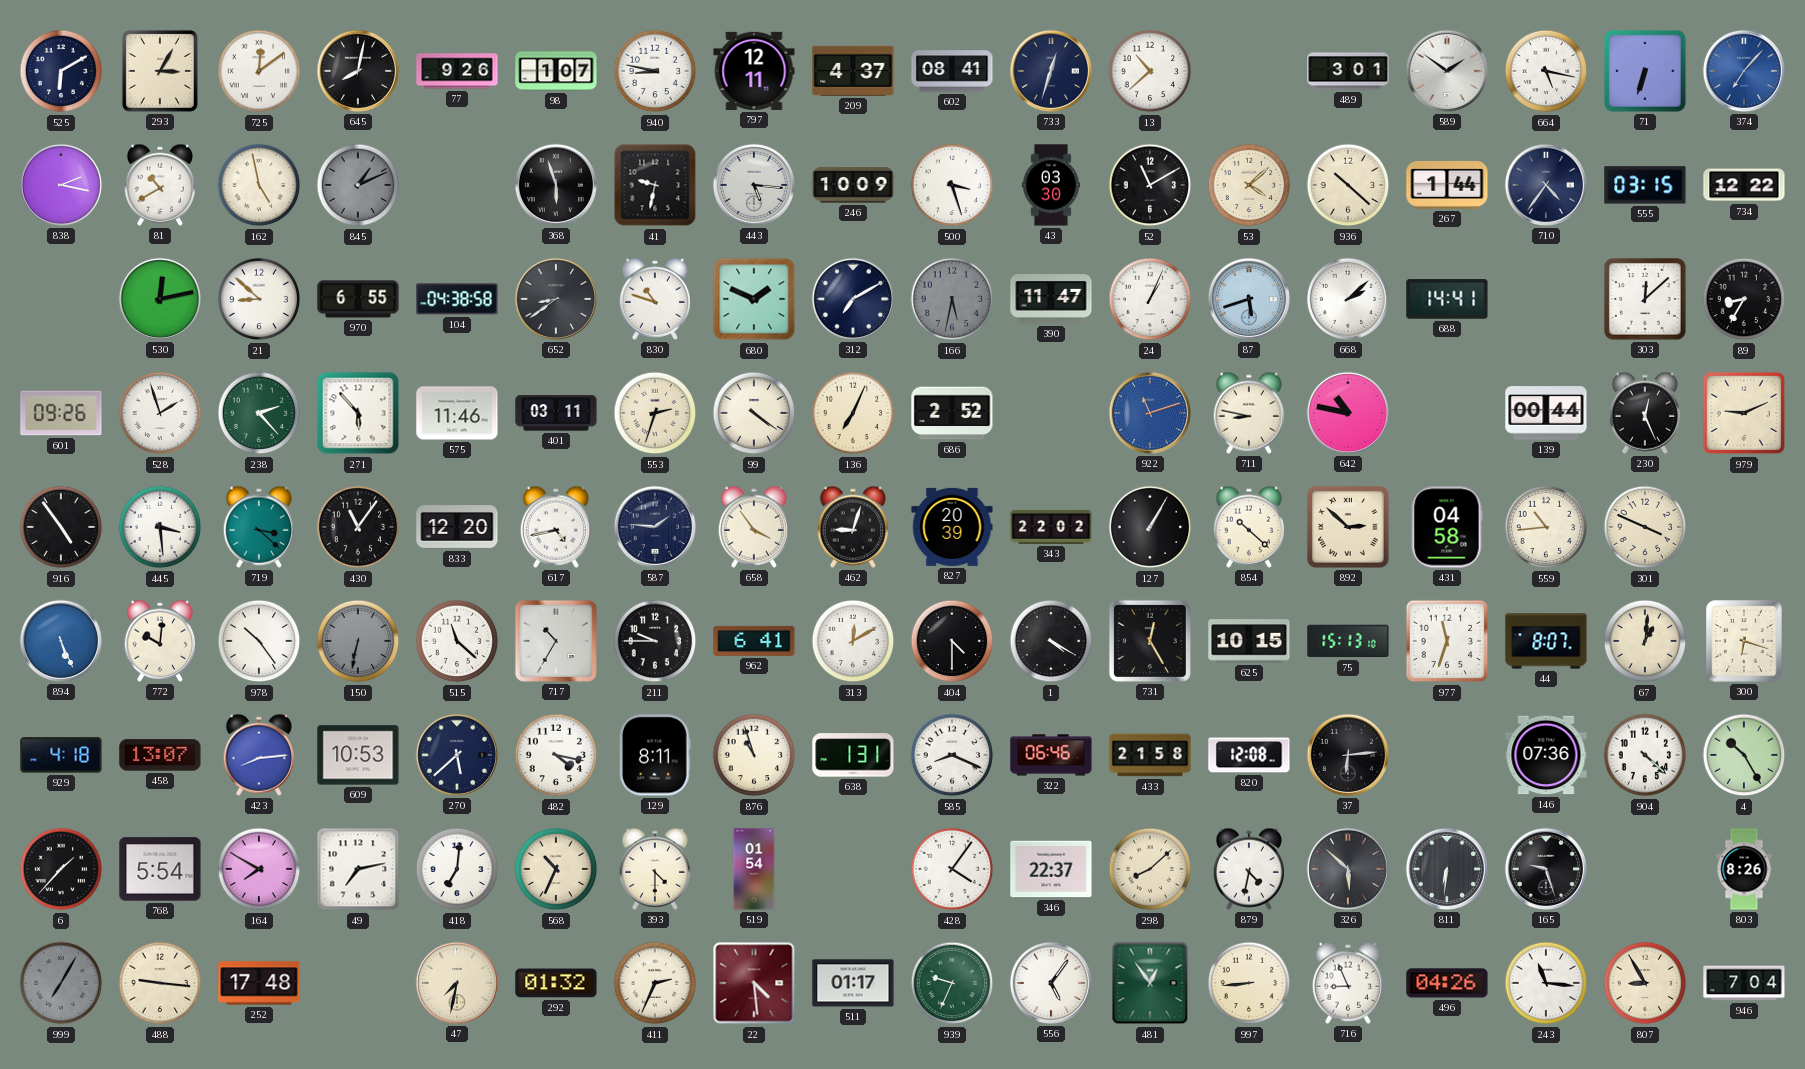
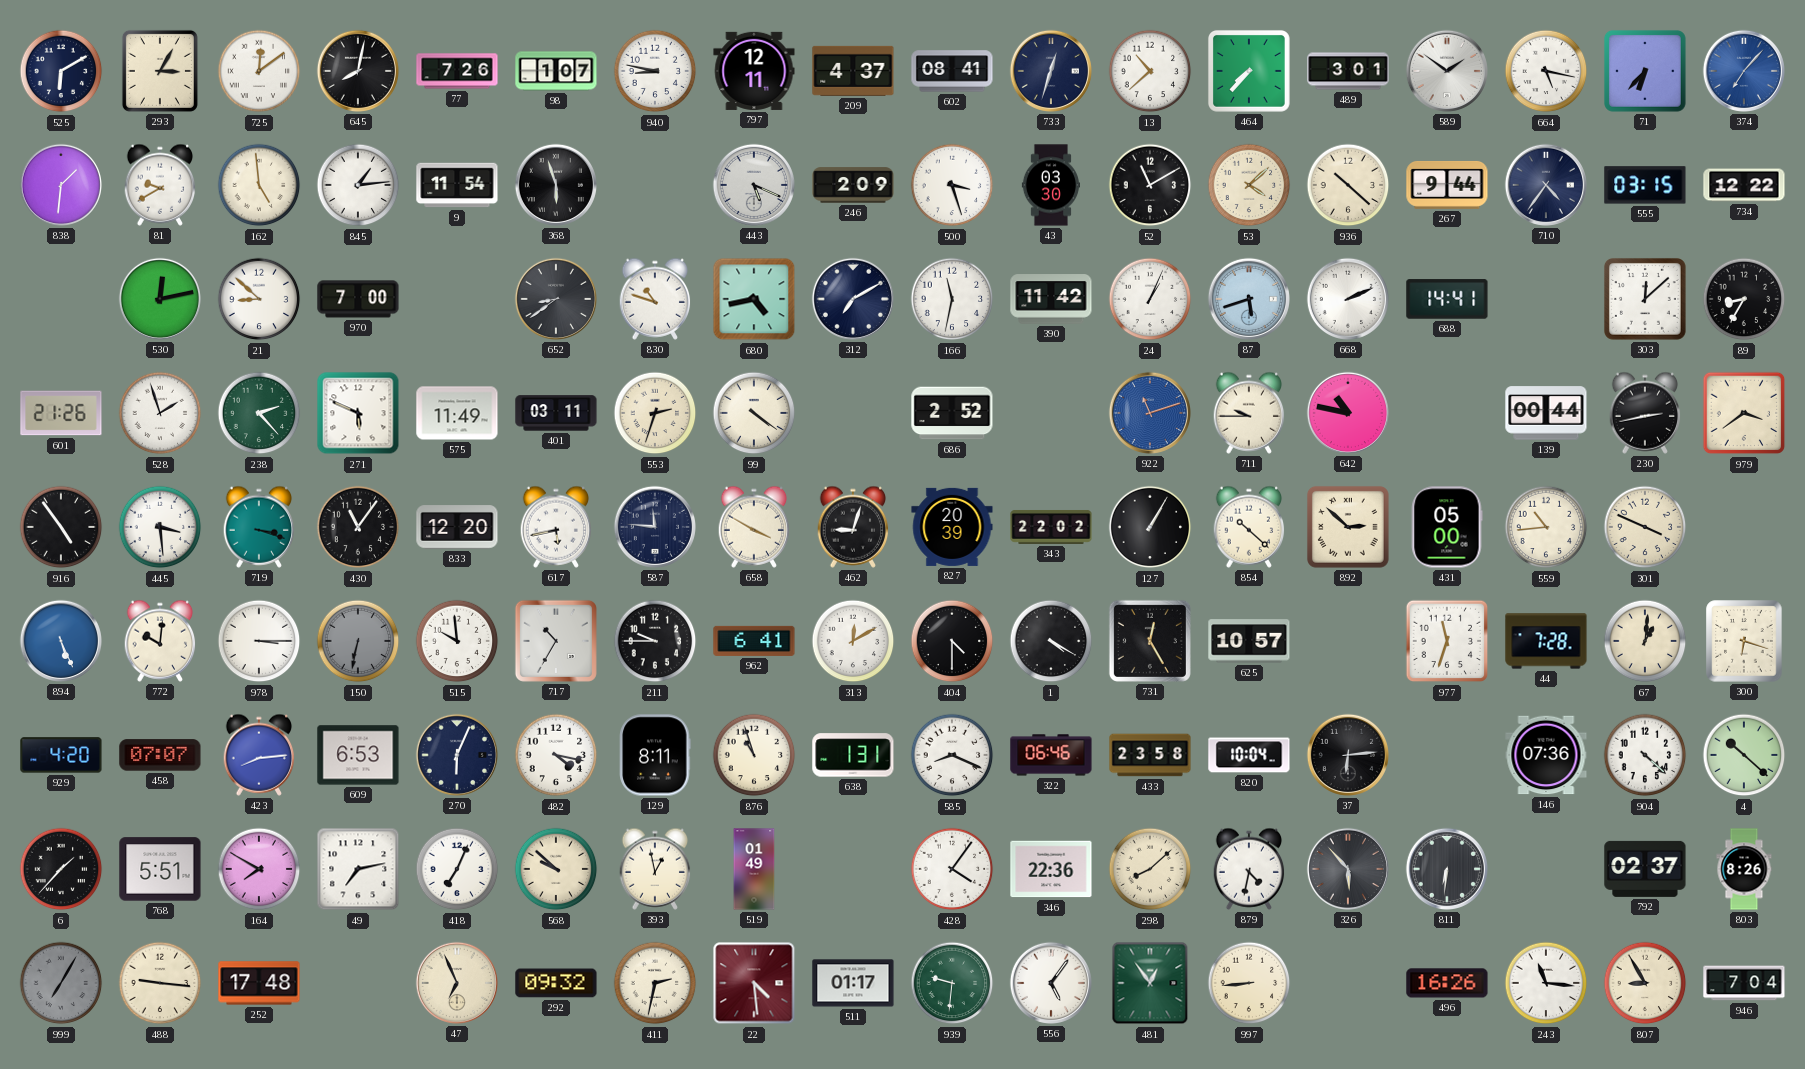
77: 9:26 -> 7:26
464: none -> 7:37
71: 6:33 -> 6:37
838: 2:17 -> 1:31
81: 10:40 -> 9:40
162: 4:58 -> 4:59
845: 1:11 -> 1:14
845 dial: grey -> white
9: none -> 11:54
41: 9:32 -> none
443: 5:16 -> 5:19
246: 10:09 -> 2:09
267: 1:44 -> 9:44
970: 6:55 -> 7:00
104: 04:38 -> none
680: 1:49 -> 4:43
166: 5:32 -> 11:32
166 dial: grey -> white
390: 11:47 -> 11:42
668: 2:08 -> 2:11
601: 09:26 -> 21:26
271: 5:53 -> 5:49
575: 11:46 -> 11:49
136: 7:04 -> none
711: 8:47 -> 9:45
230: 12:26 -> 2:43
979: 9:11 -> 3:39
719: 3:22 -> 3:18
617: 4:43 -> 5:43
587: 1:46 -> 11:46
658: 3:54 -> 3:50
431: 04:58 -> 05:00
978: 10:24 -> 3:15
515: 11:22 -> 9:59
625: 10:15 -> 10:57
75: 15:13 -> none
44: 8:07 -> 7:28
929: 4:18 -> 4:20
458: 13:07 -> 07:07
609: 10:53 -> 6:53
270: 5:38 -> 6:04
433: 21:58 -> 23:58
820: 12:08 -> 10:04
4: 10:25 -> 10:22
768: 5:54 -> 5:51
418: 7:01 -> 7:04
568: 10:34 -> 9:52
393: 4:30 -> 12:58
519: 01:54 -> 01:49
346: 22:37 -> 22:36
326: 5:52 -> 5:53
165: 9:27 -> none
792: none -> 02:37
47: 7:32 -> 6:56
292: 01:32 -> 09:32
411: 2:34 -> 2:32
939: 9:34 -> 9:31
716: 8:56 -> none
496: 04:26 -> 16:26
